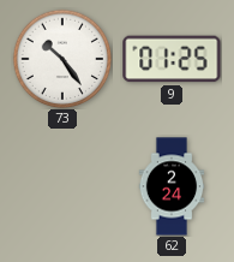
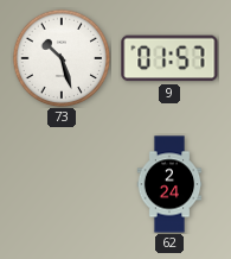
73: 10:24 -> 10:27
9: 01:25 -> 01:57
